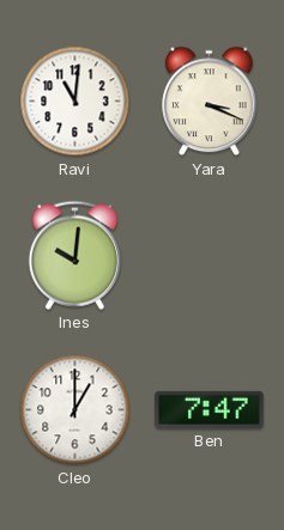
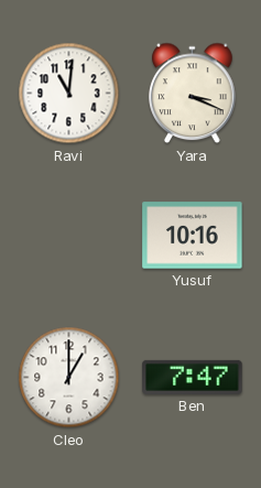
Ines: 10:01 -> none
Yusuf: none -> 10:16
